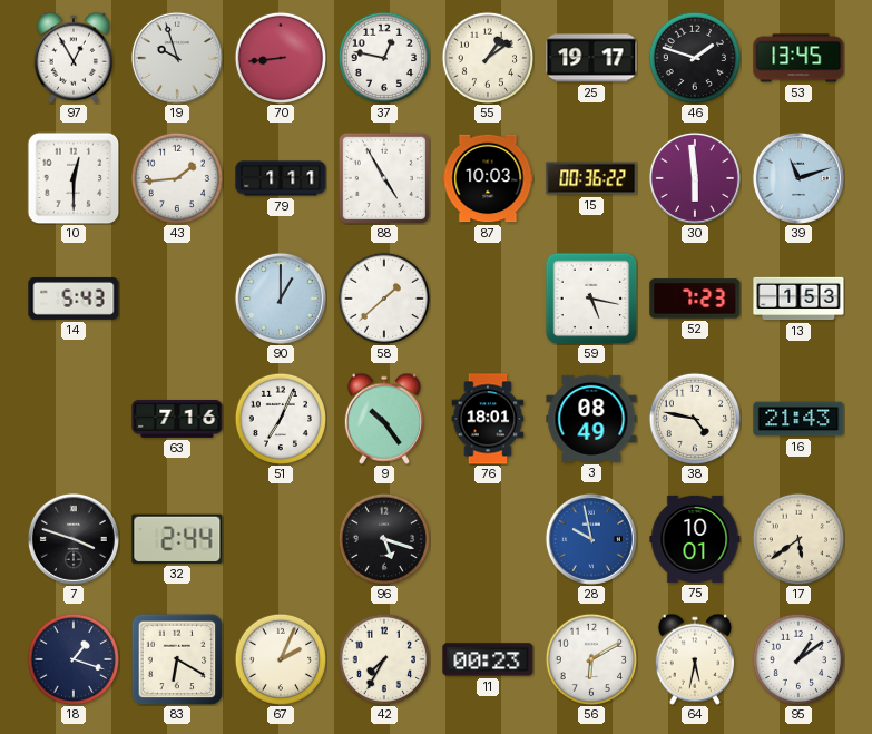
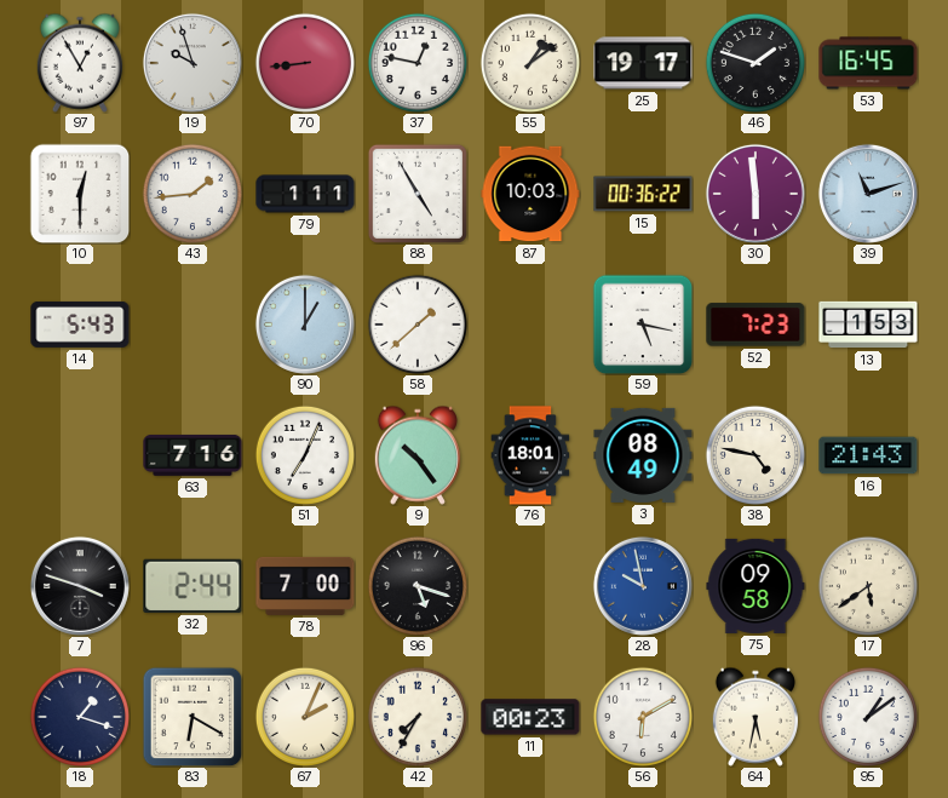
53: 13:45 -> 16:45
78: none -> 7:00
75: 10:01 -> 09:58
